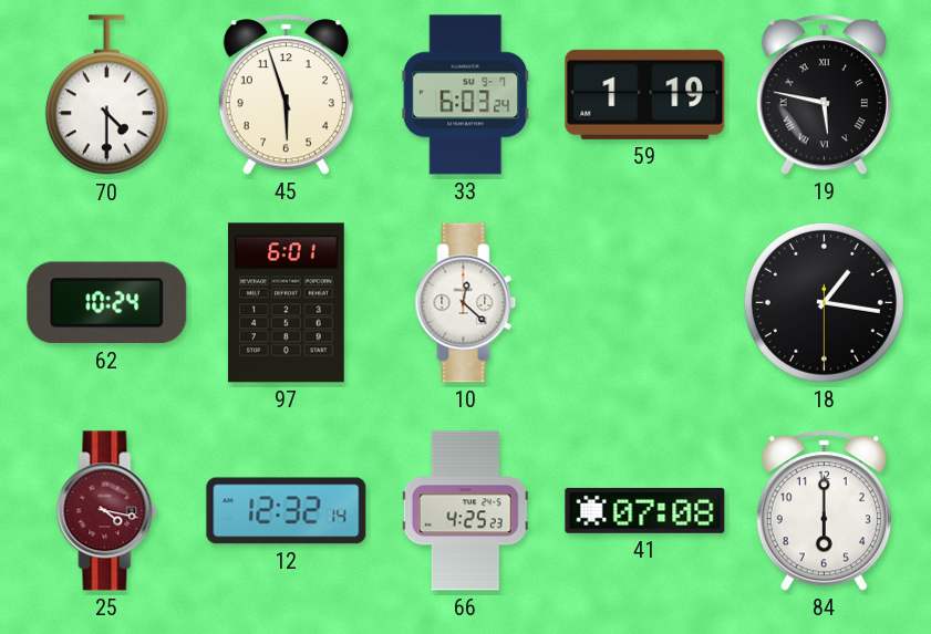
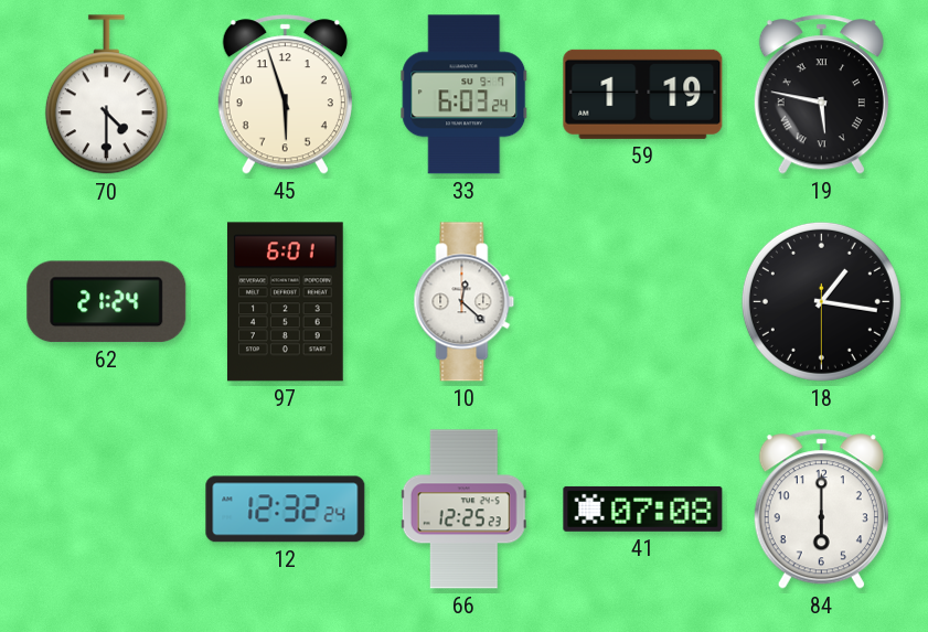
62: 10:24 -> 21:24
25: 4:17 -> none
12: 12:32:14 -> 12:32:24
66: 4:25 -> 12:25
